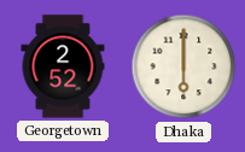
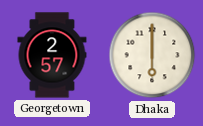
Georgetown: 2:52 -> 2:57
